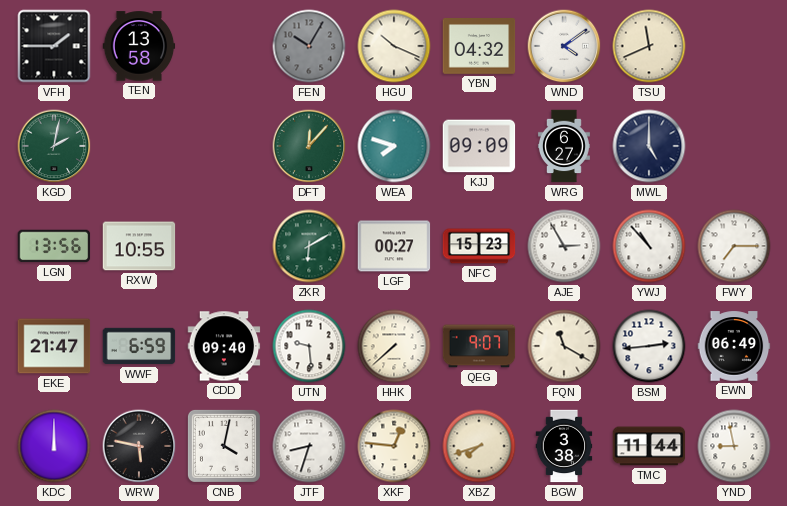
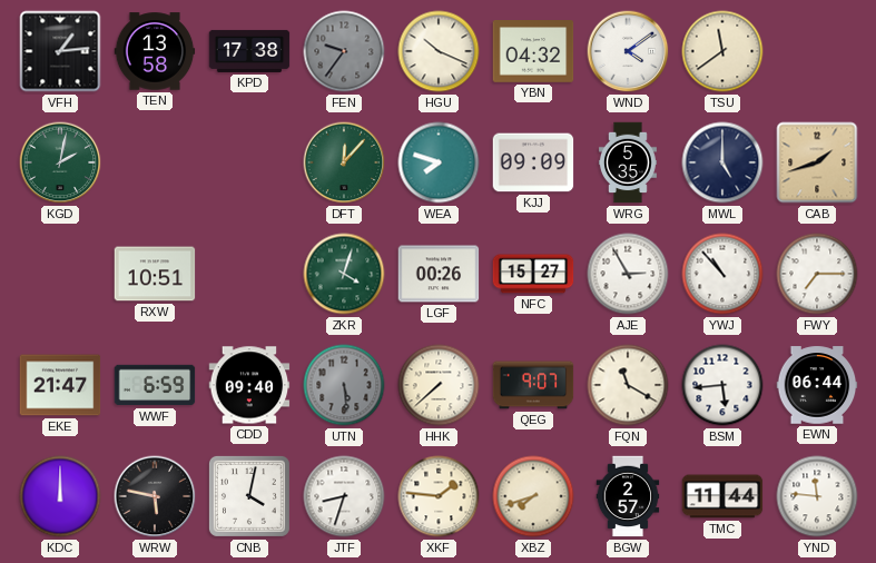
VFH: 1:45 -> 1:14
KPD: none -> 17:38
FEN: 10:05 -> 9:36
TSU: 11:41 -> 11:39
WRG: 6:27 -> 5:35
CAB: none -> 1:42
LGN: 13:56 -> none
RXW: 10:55 -> 10:51
ZKR: 6:10 -> 4:03
LGF: 00:27 -> 00:26
NFC: 15:23 -> 15:27
UTN: 9:29 -> 5:29
UTN dial: white -> grey
BSM: 2:44 -> 5:44
EWN: 06:49 -> 06:44
XKF: 12:46 -> 1:46
BGW: 3:38 -> 2:57
YND: 8:58 -> 11:46
